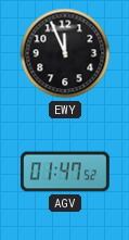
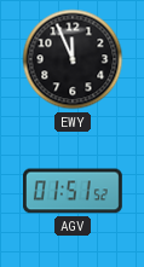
AGV: 01:47 -> 01:51
